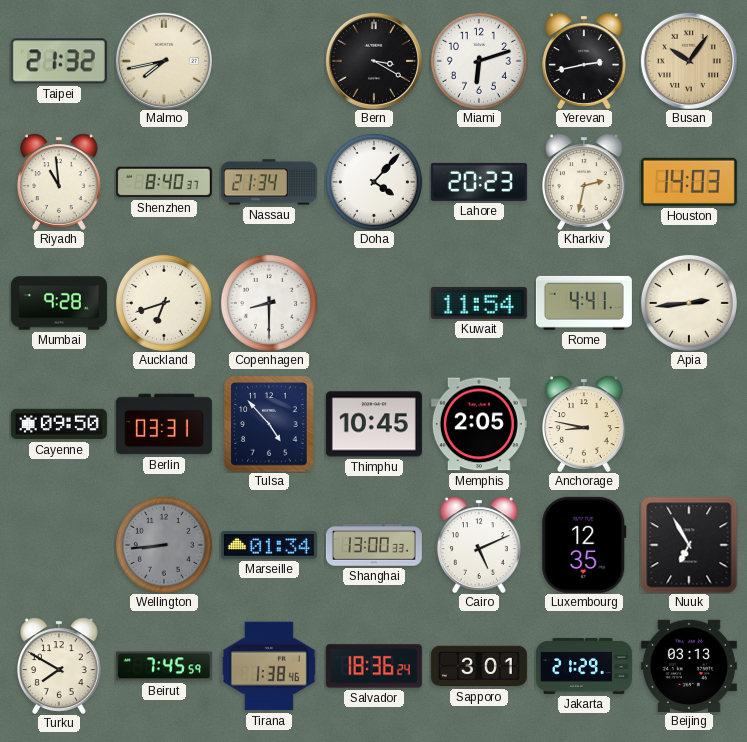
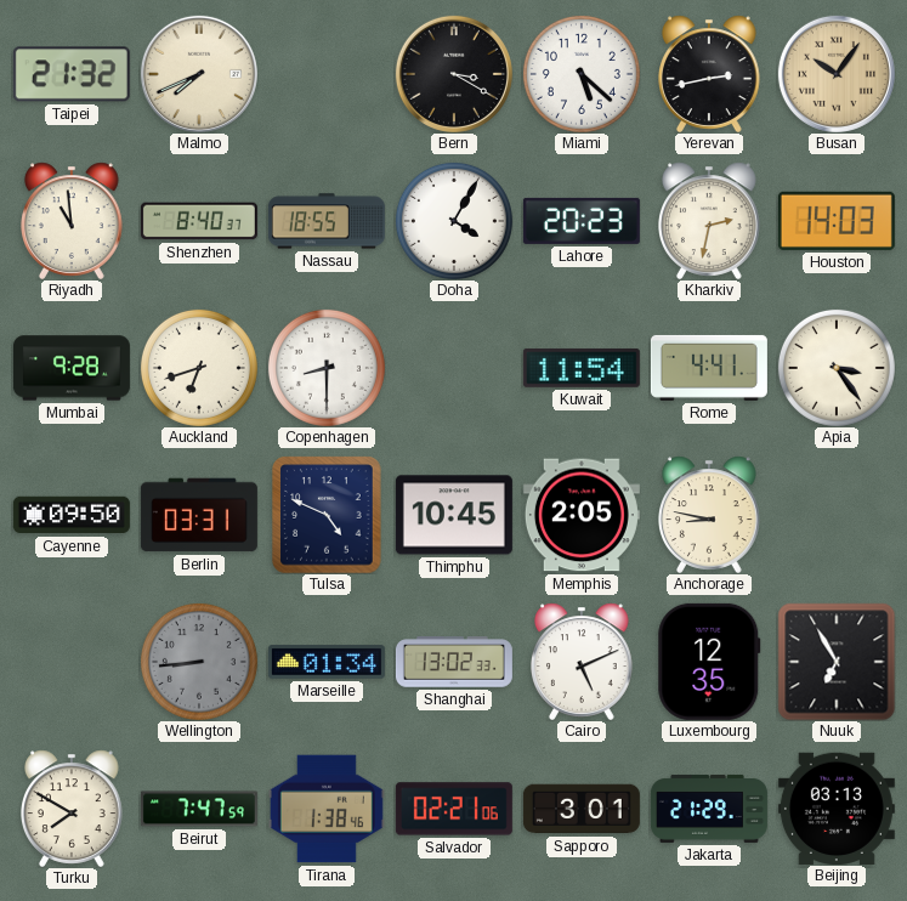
Malmo: 7:43 -> 7:41
Miami: 6:12 -> 5:22
Nassau: 21:34 -> 18:55
Doha: 4:07 -> 4:05
Apia: 2:44 -> 3:24
Tulsa: 4:53 -> 4:49
Shanghai: 13:00 -> 13:02
Beirut: 7:45 -> 7:47
Salvador: 18:36 -> 02:21
